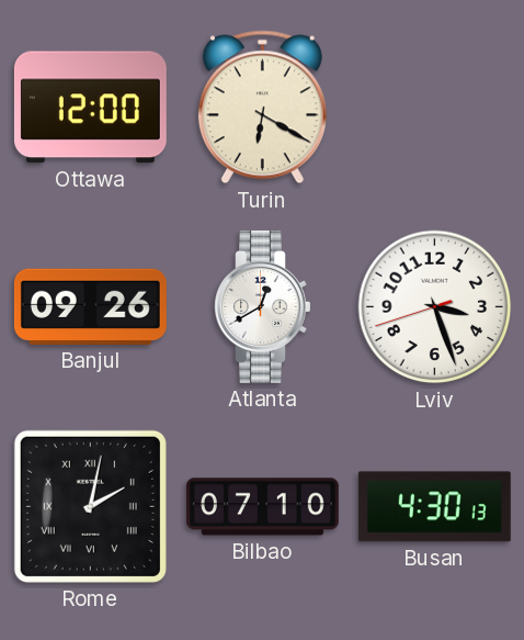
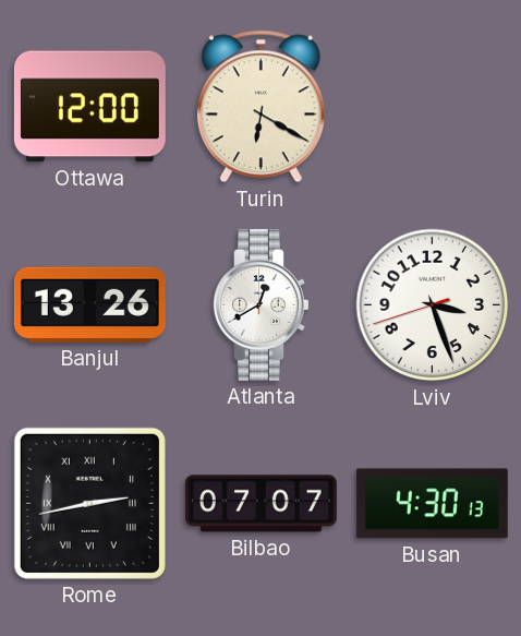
Banjul: 09:26 -> 13:26
Rome: 2:02 -> 2:43
Bilbao: 07:10 -> 07:07
